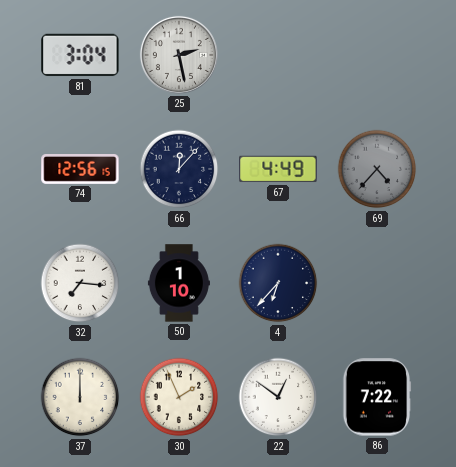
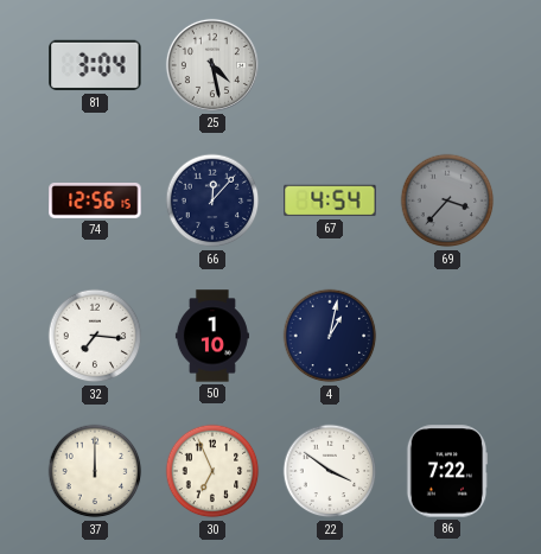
25: 2:28 -> 4:28
67: 4:49 -> 4:54
69: 4:37 -> 3:37
4: 6:37 -> 1:02
30: 1:56 -> 6:56
22: 12:51 -> 3:51
